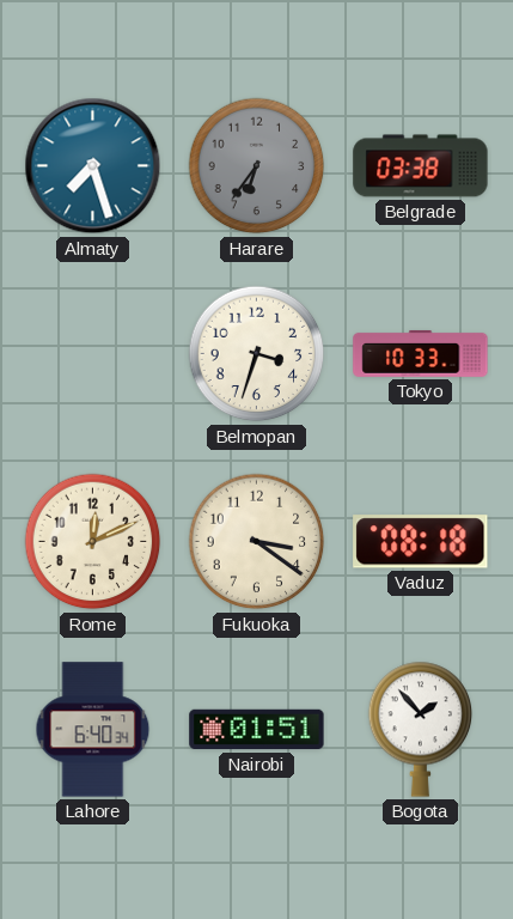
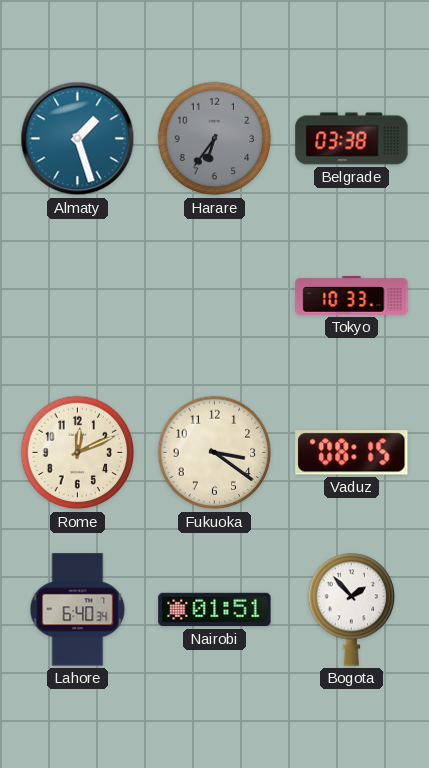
Almaty: 7:27 -> 1:27
Belmopan: 3:33 -> none
Vaduz: 08:18 -> 08:15
